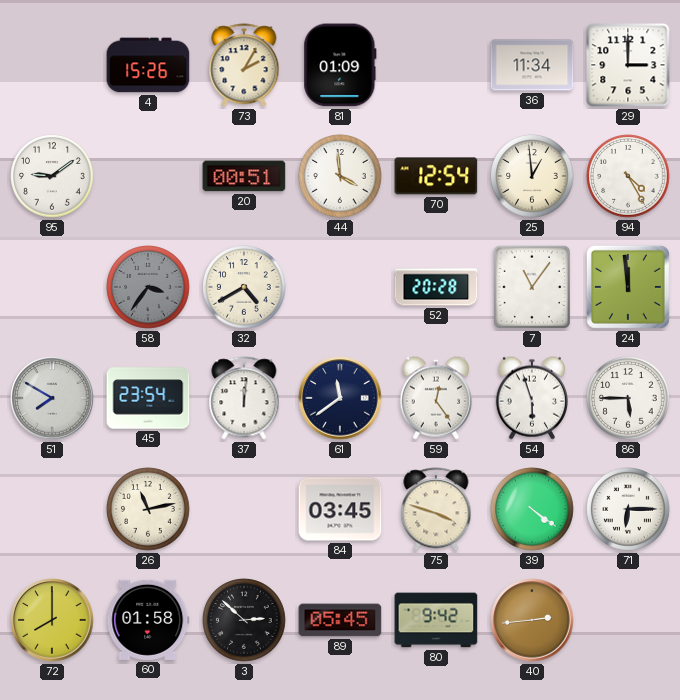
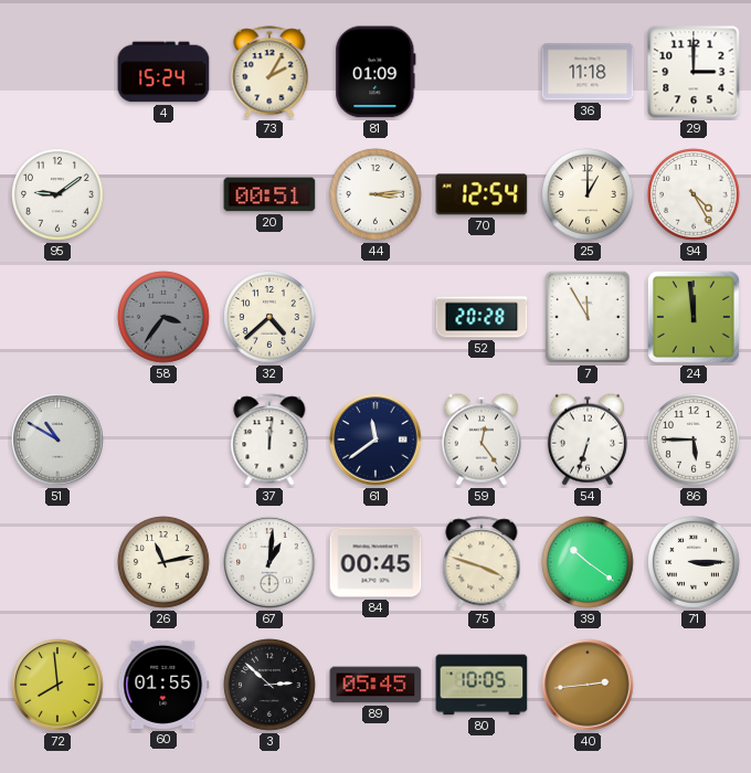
4: 15:26 -> 15:24
36: 11:34 -> 11:18
44: 3:59 -> 3:14
25: 12:59 -> 1:00
32: 4:40 -> 4:38
7: 11:06 -> 11:55
51: 7:50 -> 10:50
45: 23:54 -> none
54: 5:57 -> 6:33
67: none -> 1:01
84: 03:45 -> 00:45
39: 4:21 -> 10:21
71: 6:15 -> 3:15
72: 8:00 -> 7:59
60: 01:58 -> 01:55
80: 9:42 -> 10:05
